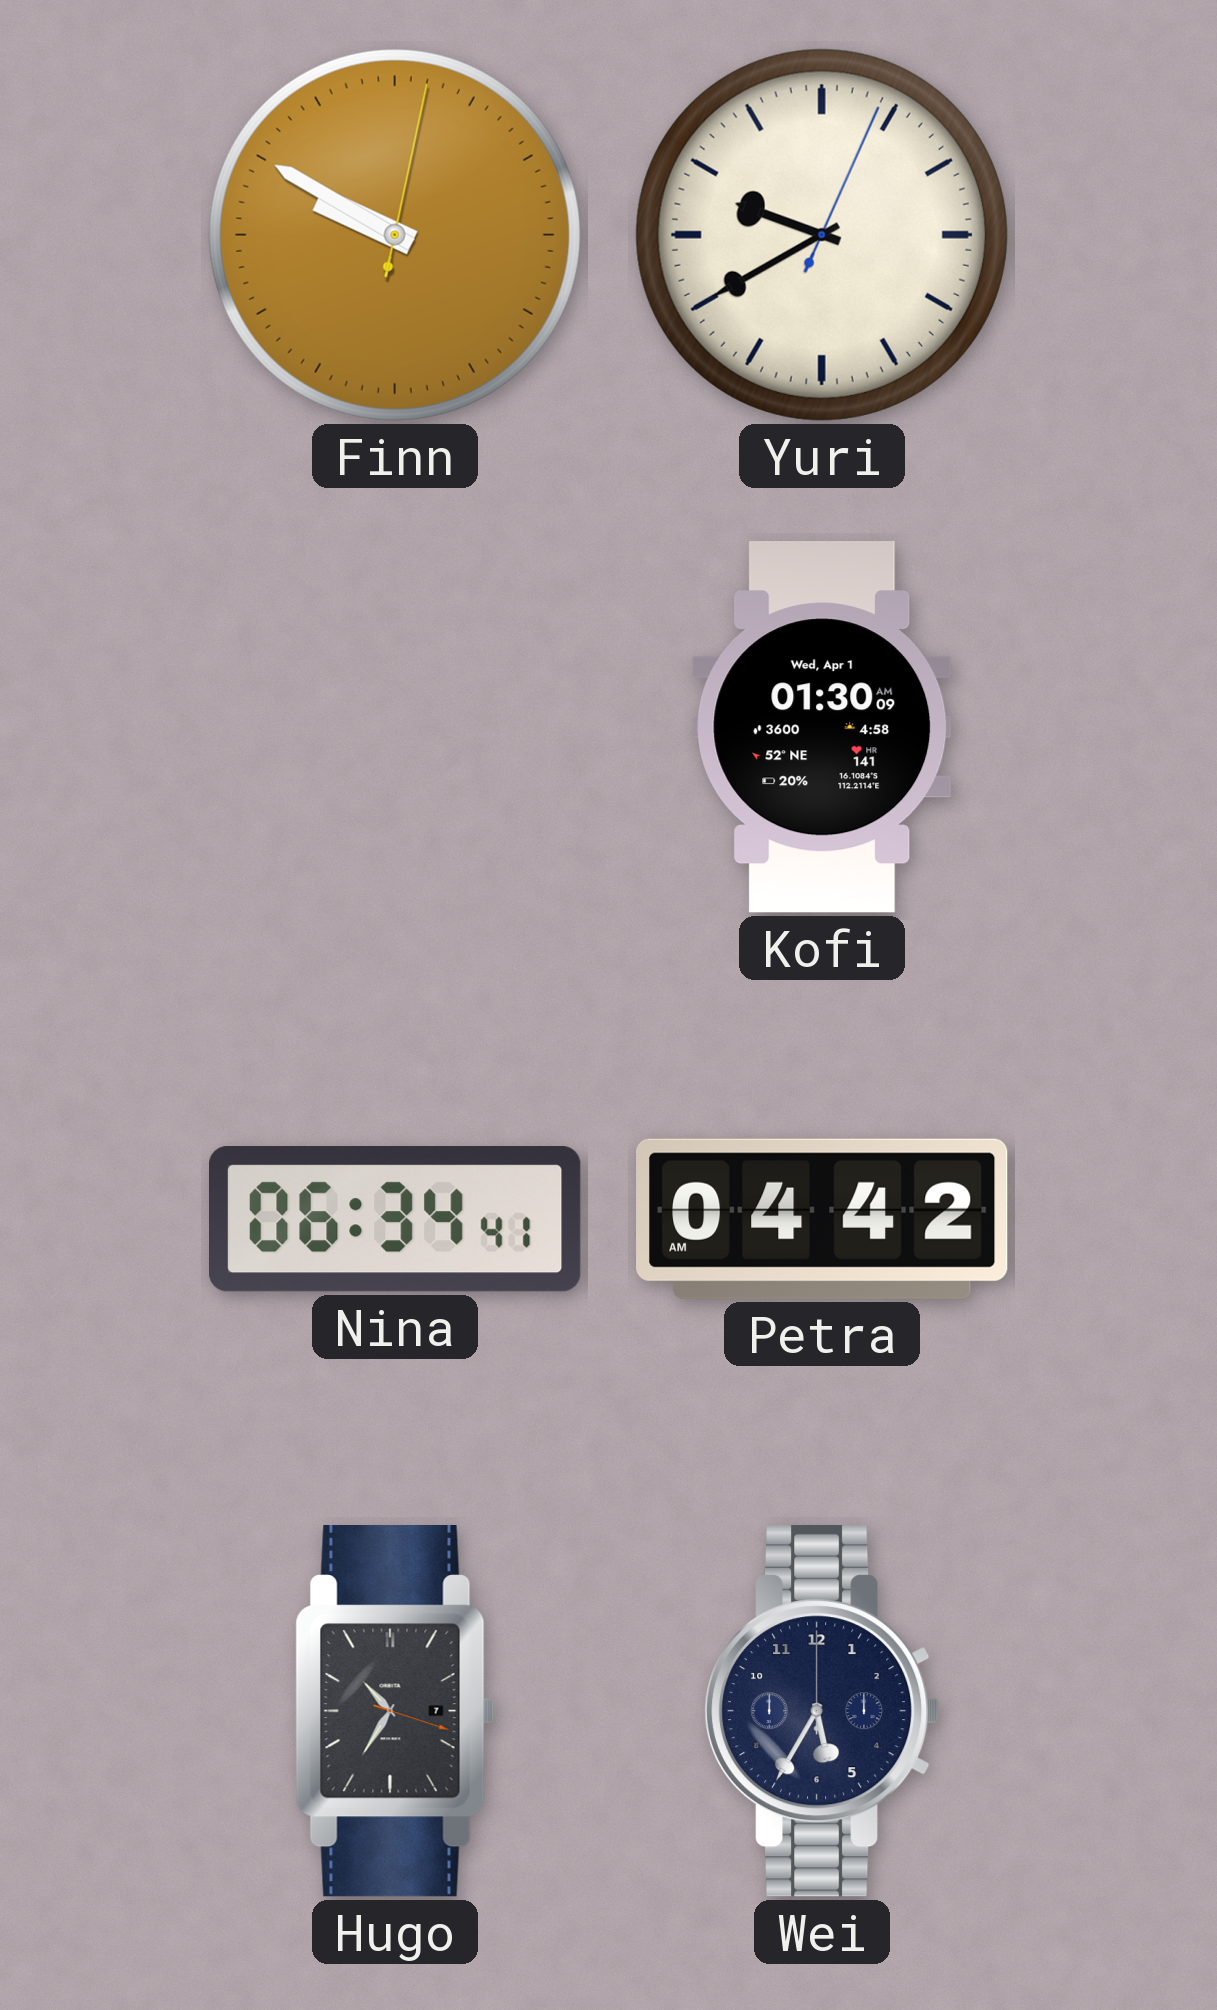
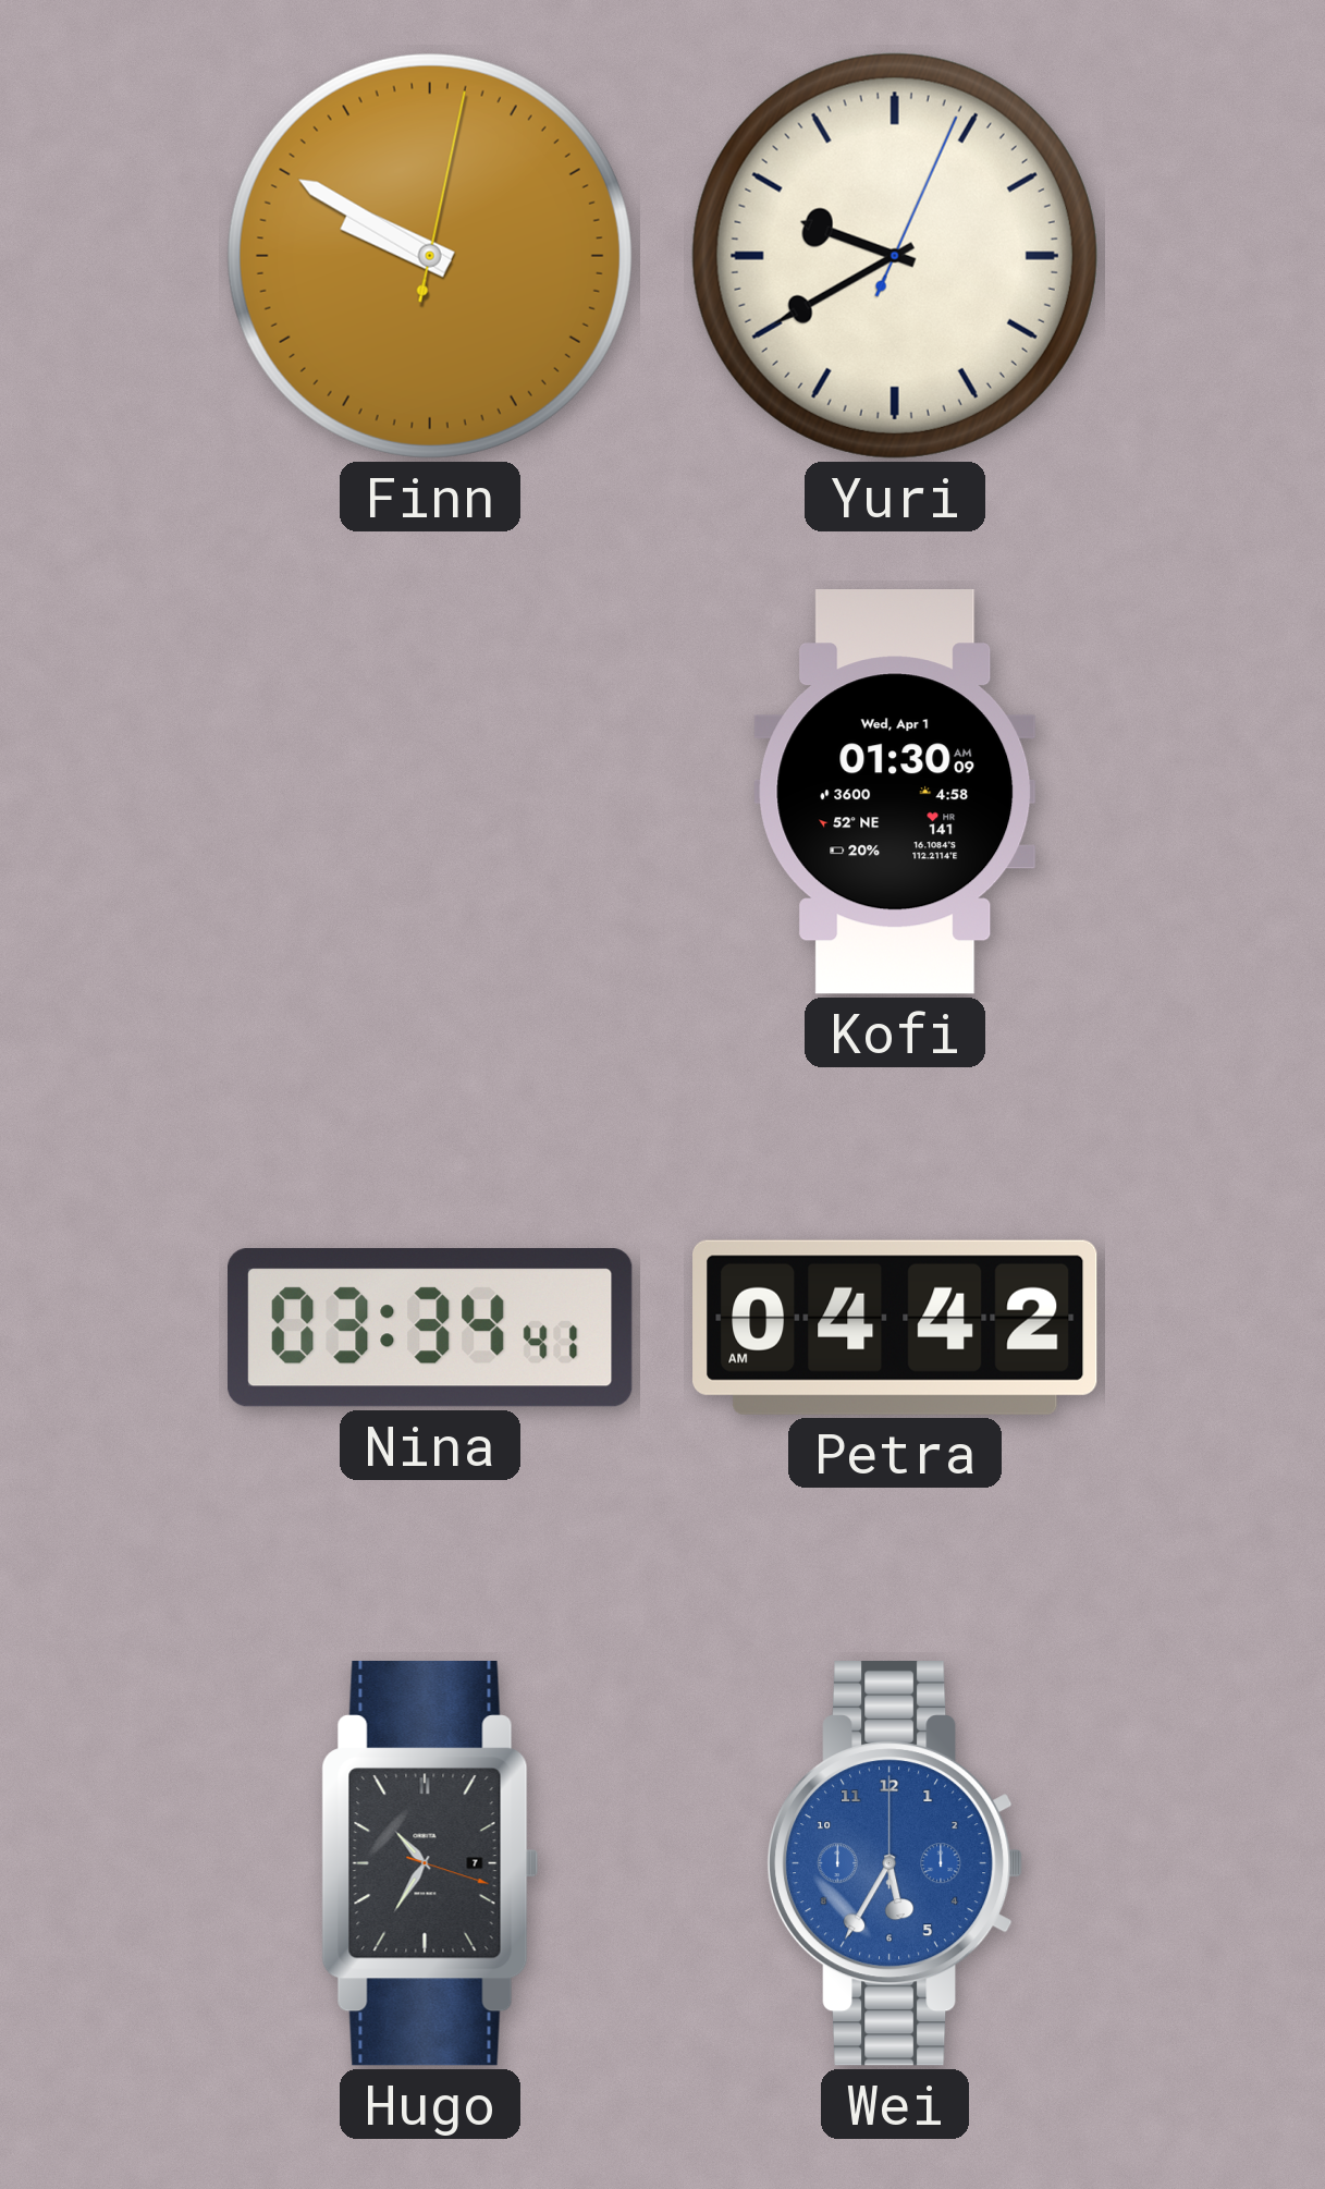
Nina: 06:34 -> 03:34
Wei dial: navy -> blue
